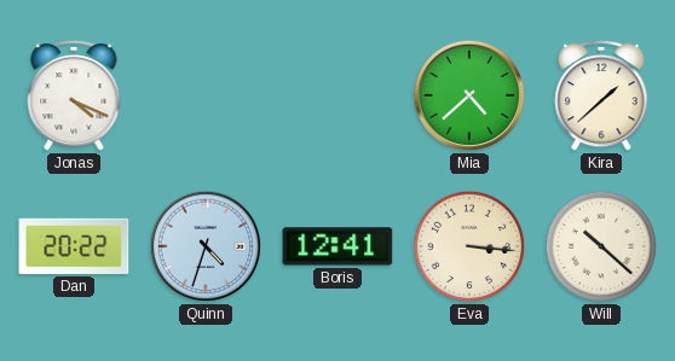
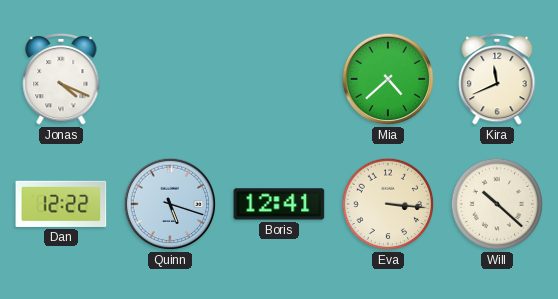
Kira: 1:38 -> 11:41
Dan: 20:22 -> 12:22
Quinn: 4:33 -> 5:18
